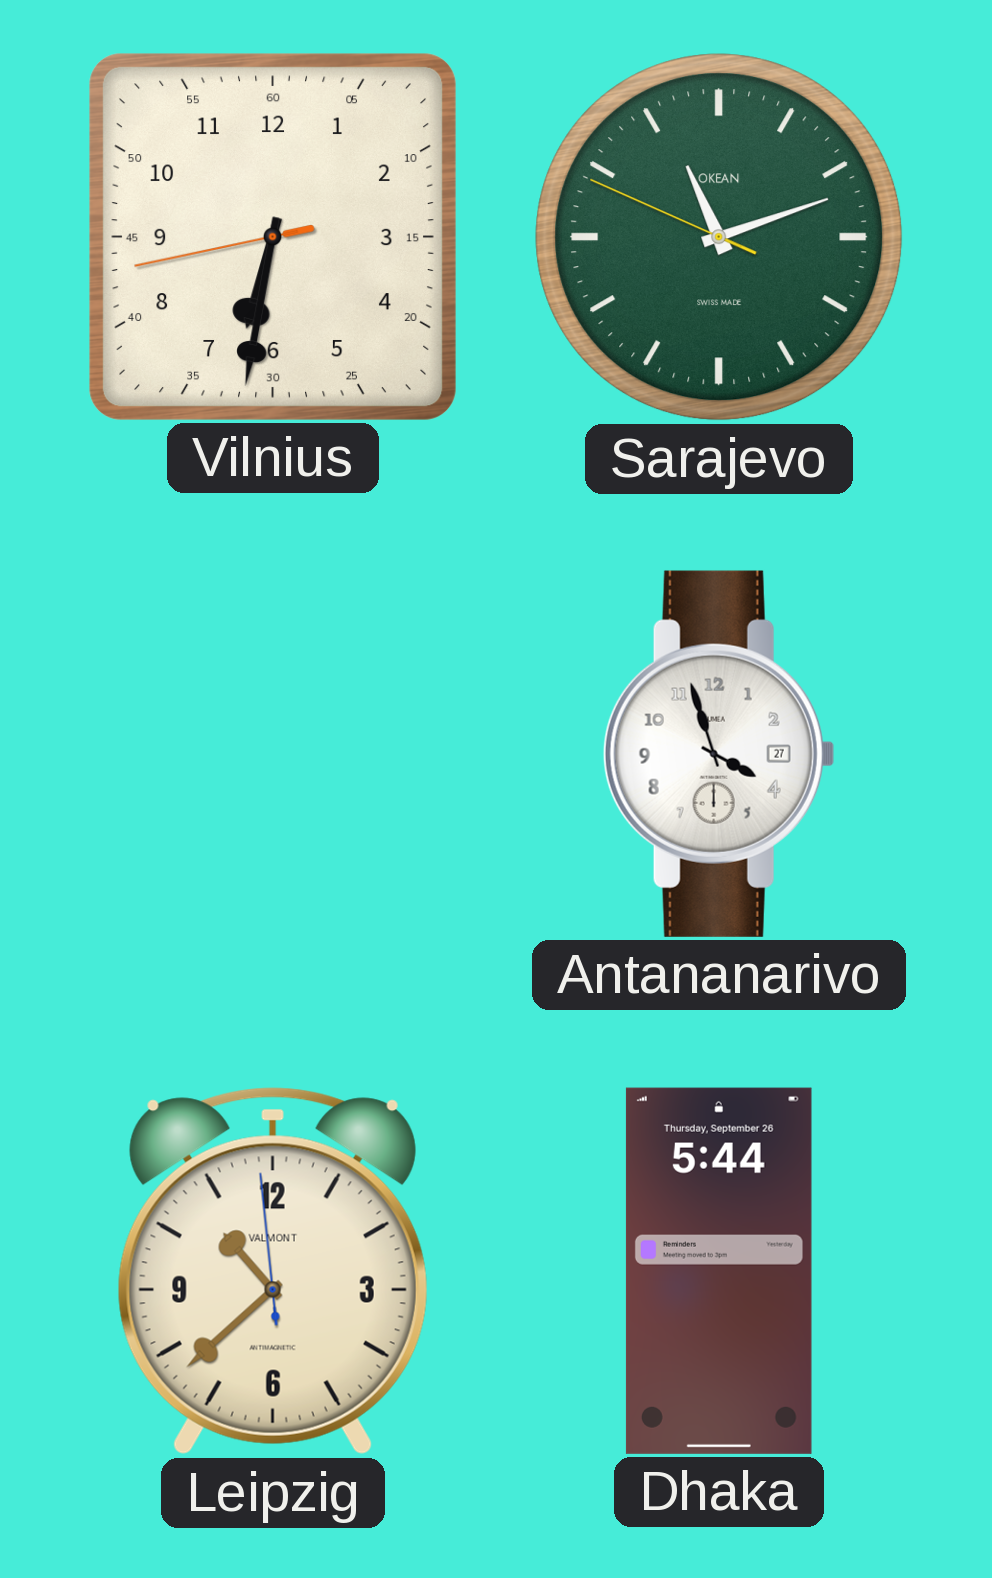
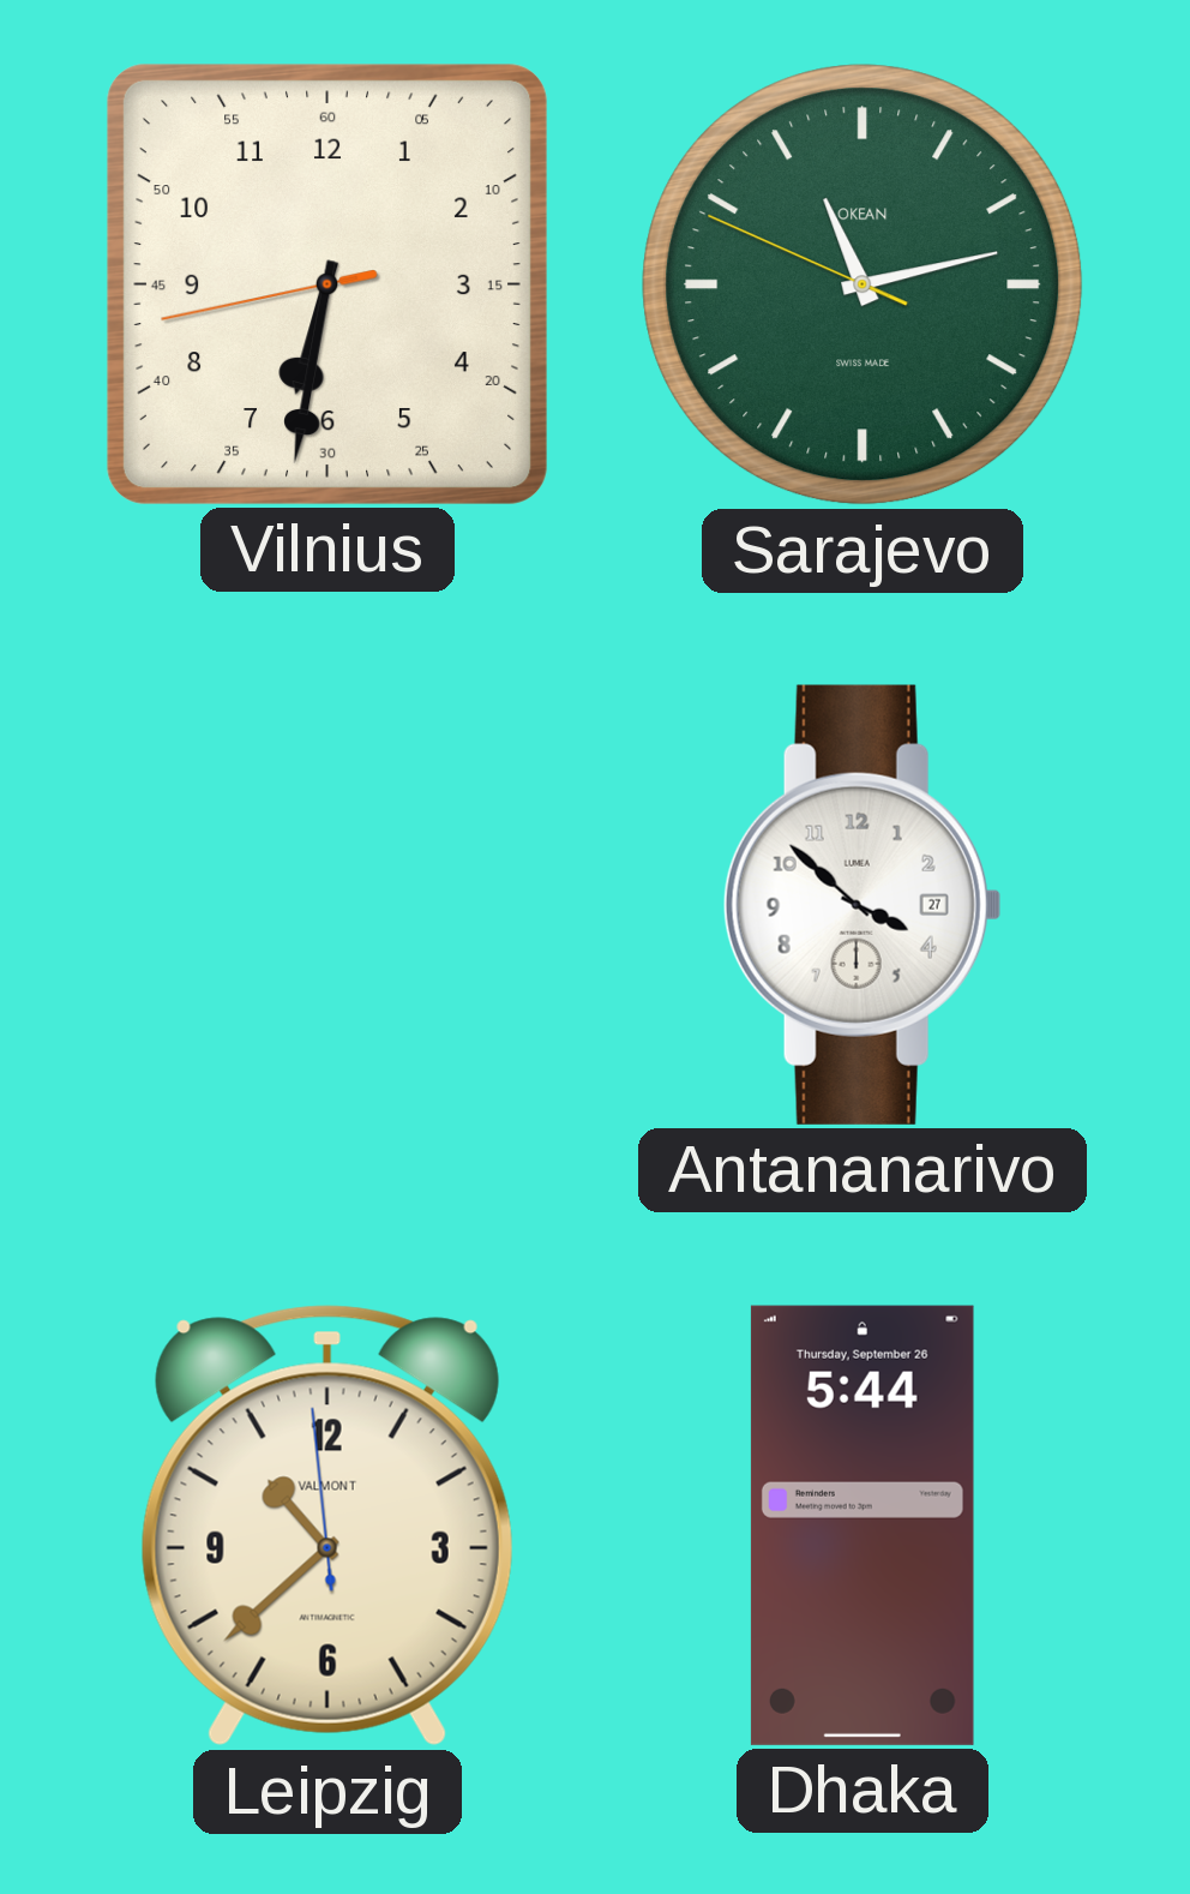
Sarajevo: 11:11 -> 11:12
Antananarivo: 3:57 -> 3:52
